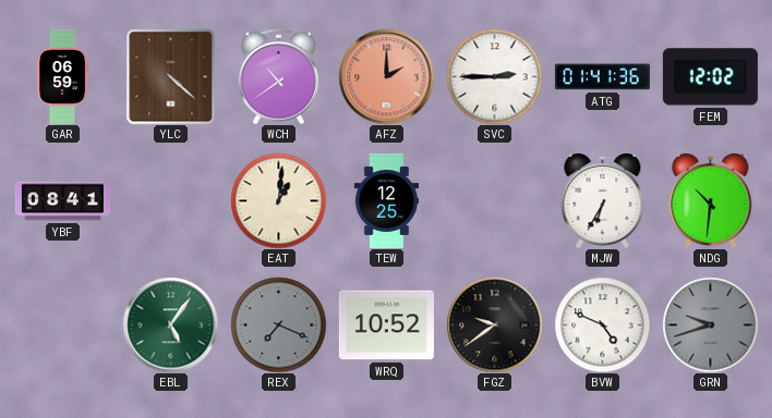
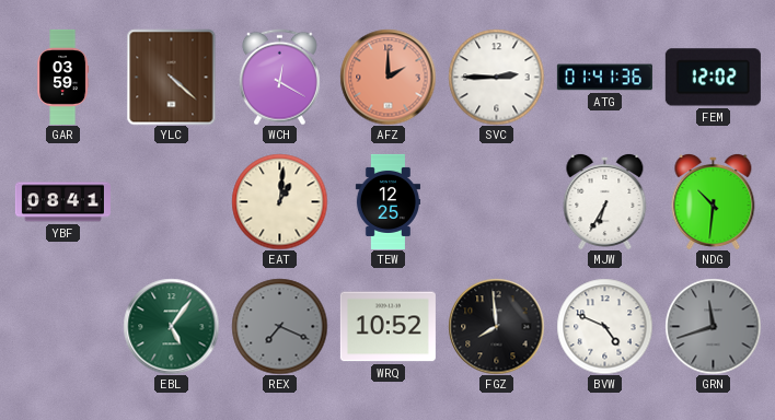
GAR: 06:59 -> 03:59
WCH: 10:39 -> 12:20
FGZ: 9:39 -> 7:59
GRN: 9:42 -> 11:42
